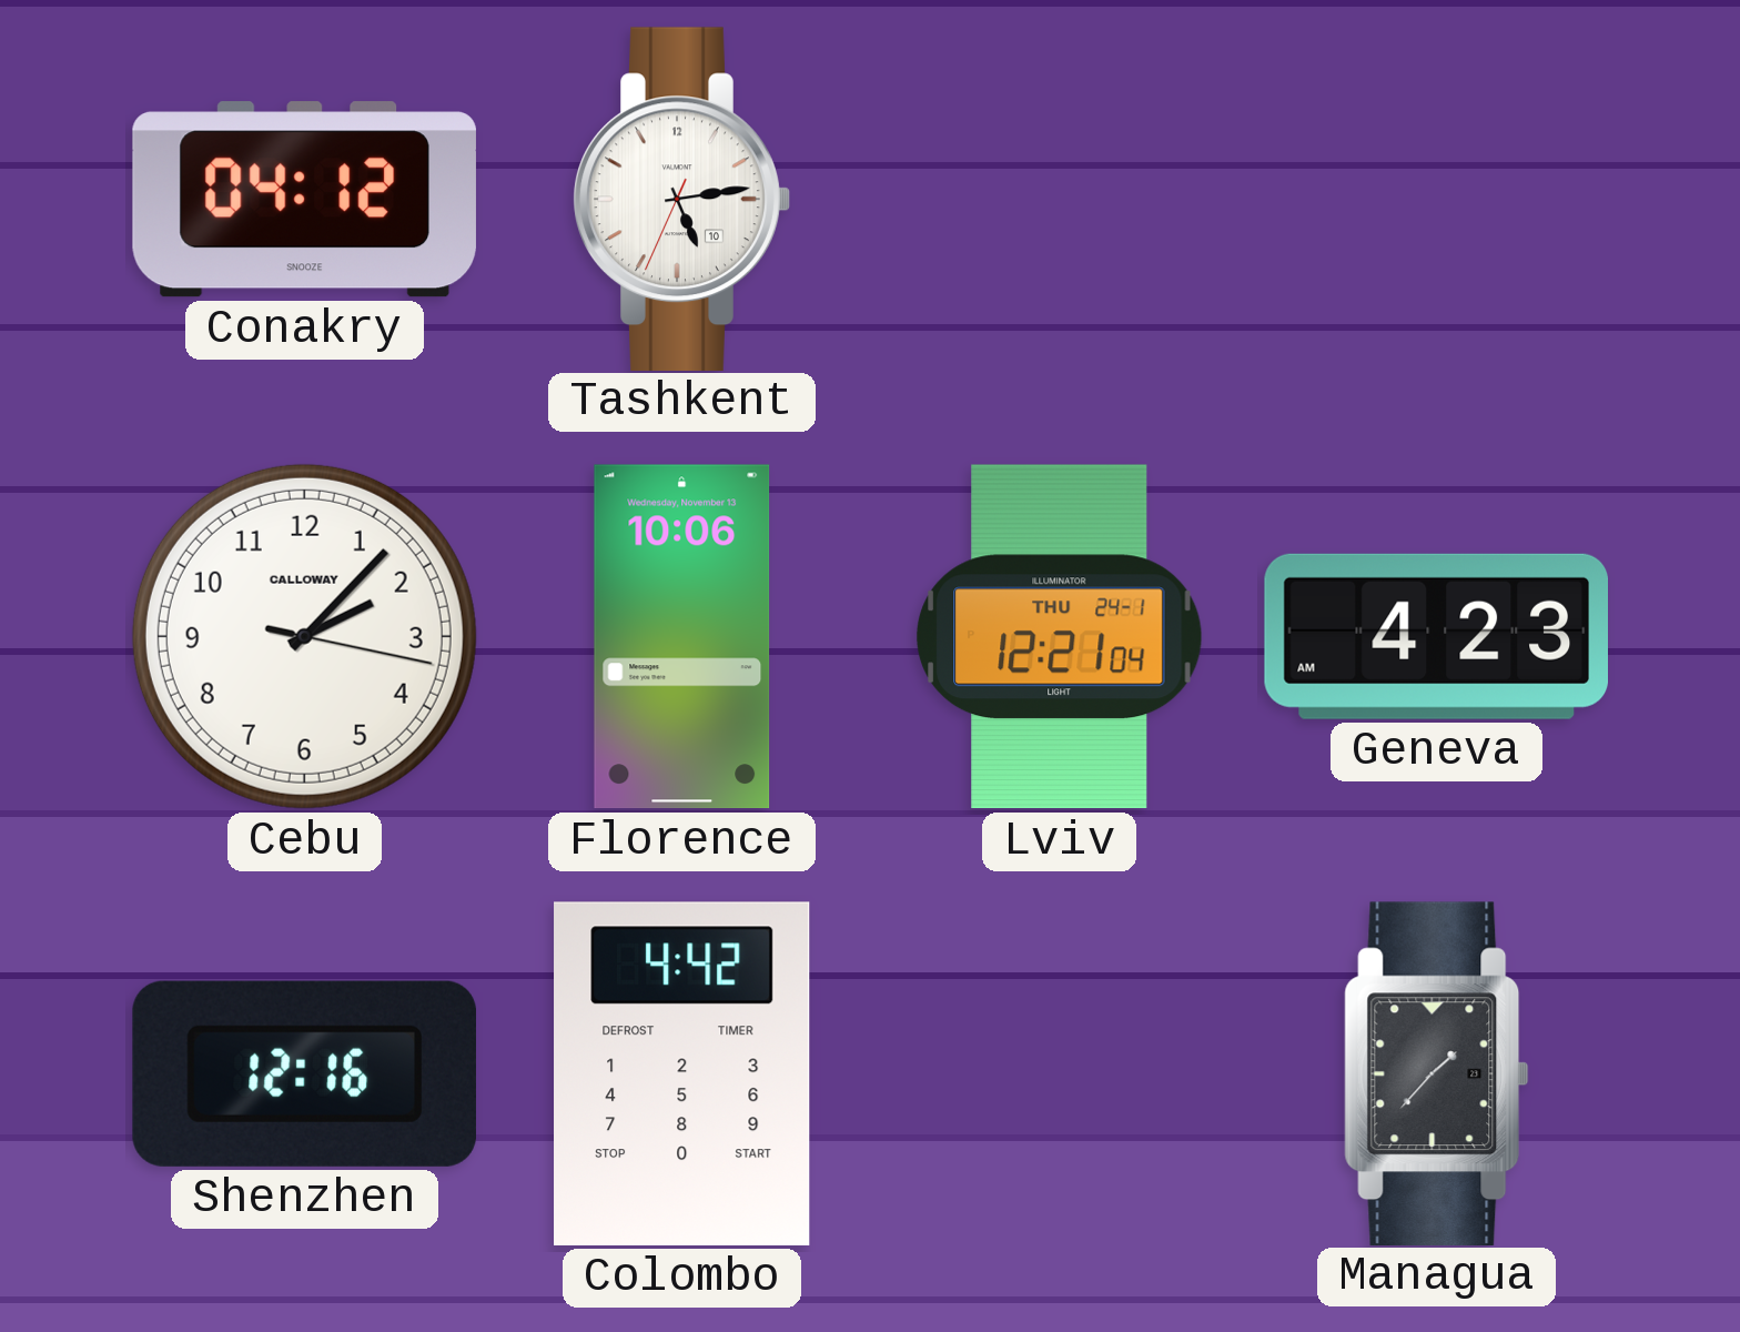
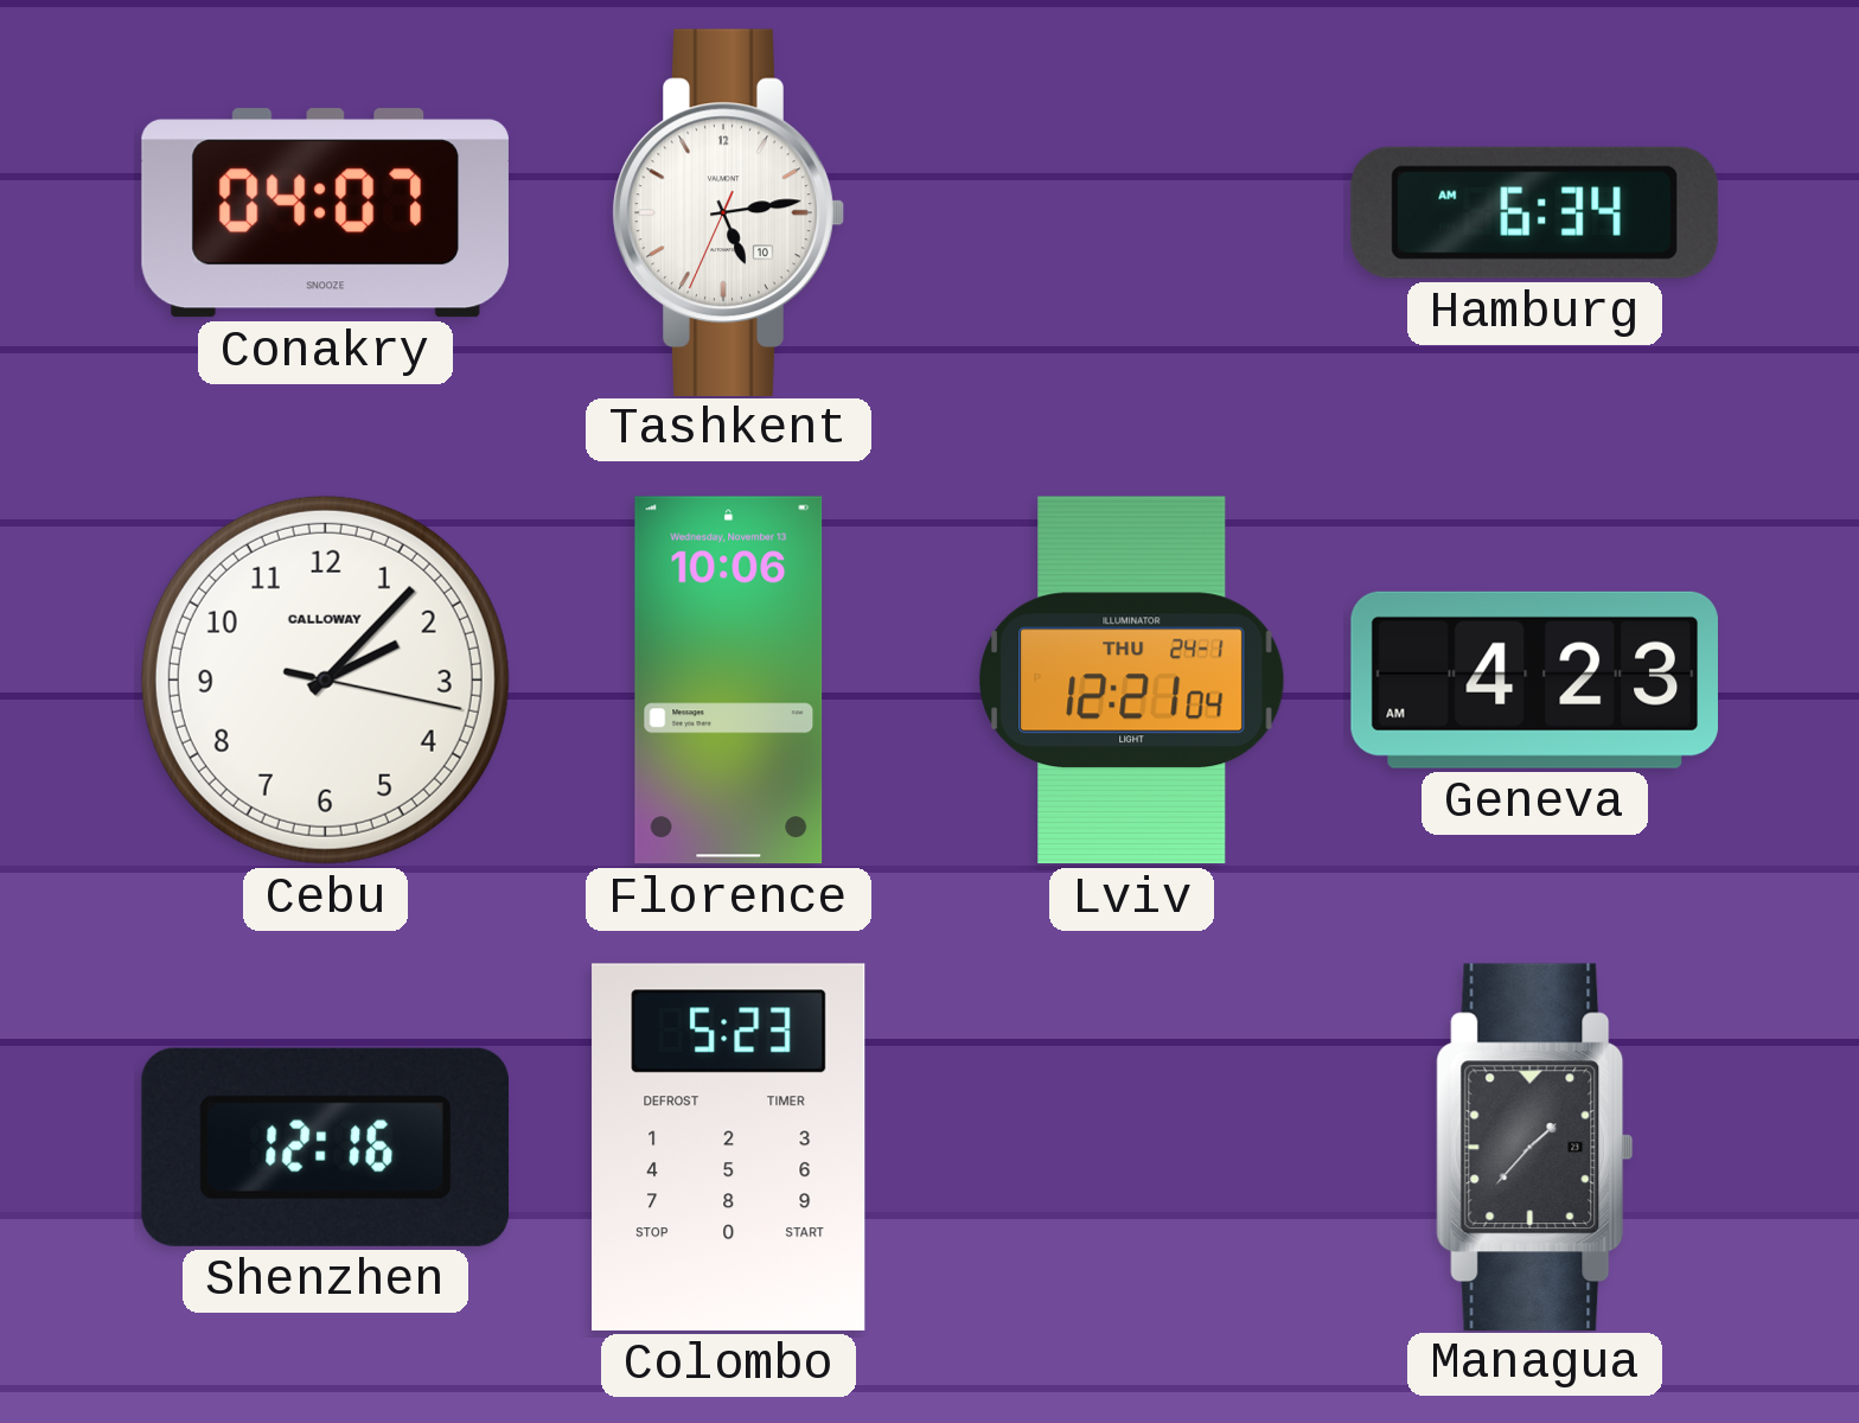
Conakry: 04:12 -> 04:07
Hamburg: none -> 6:34
Colombo: 4:42 -> 5:23
